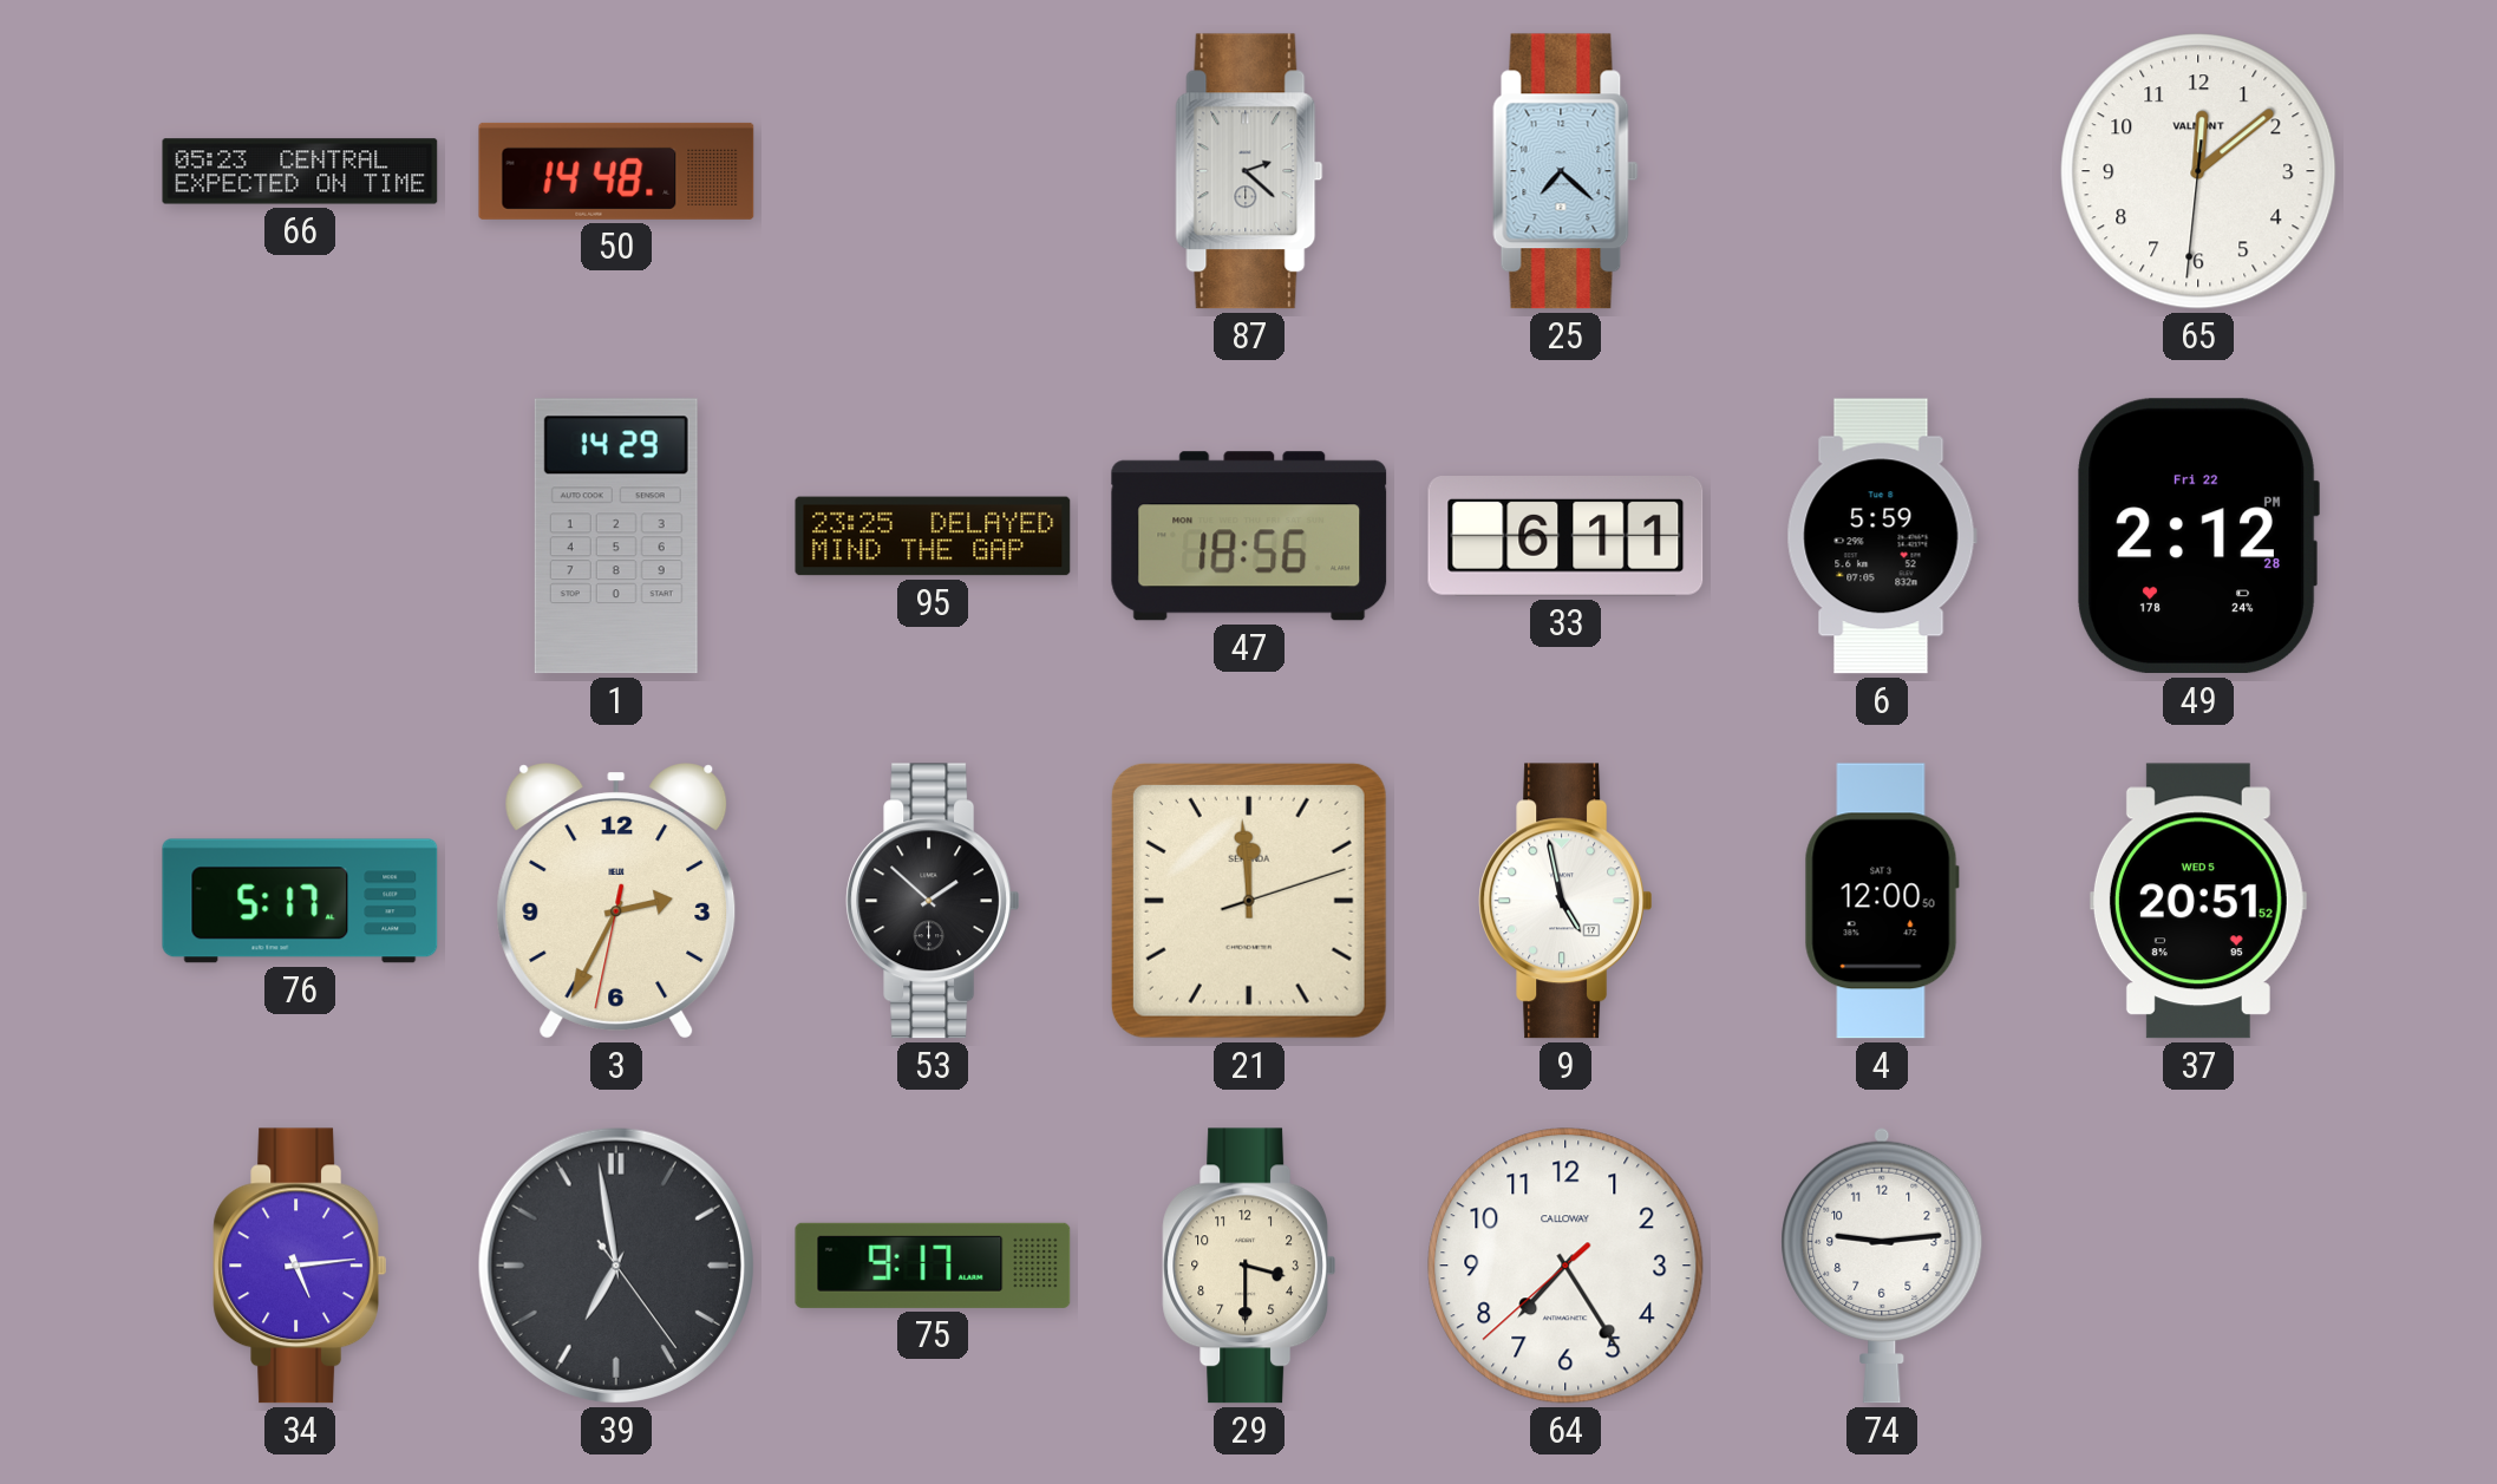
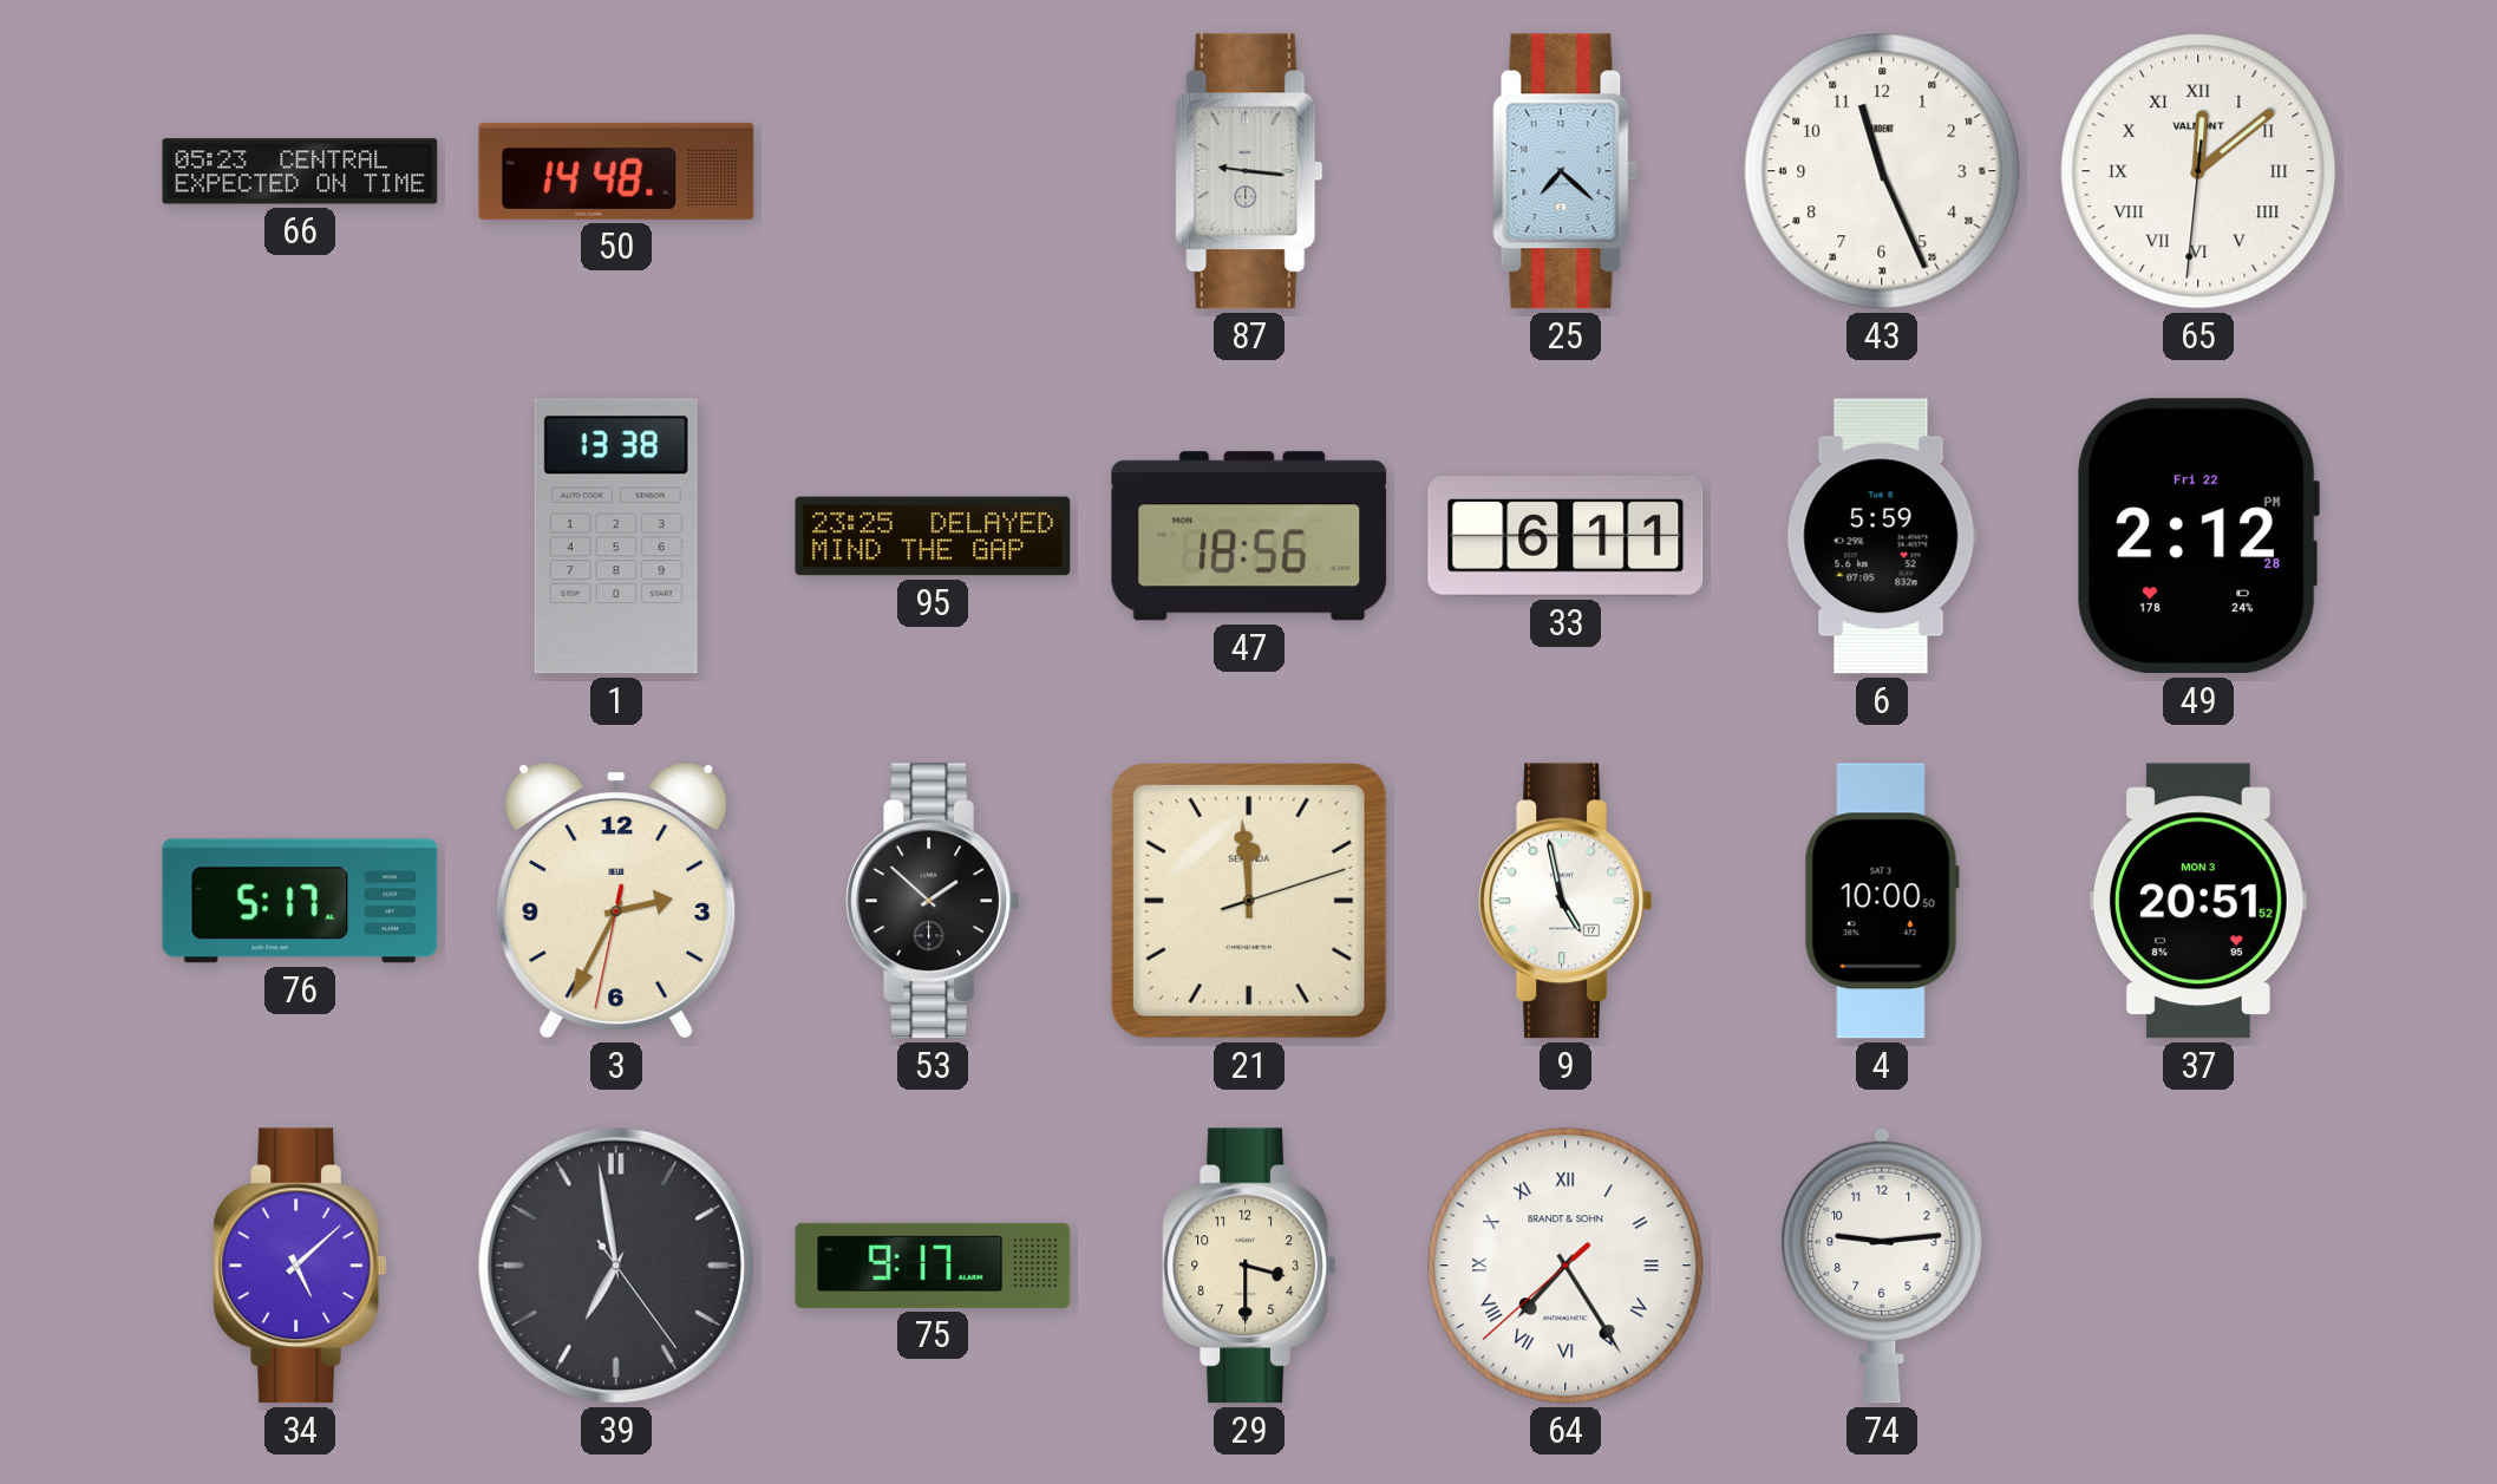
87: 2:22 -> 9:16
43: none -> 11:26
65 numerals: Arabic -> Roman
1: 14:29 -> 13:38
4: 12:00 -> 10:00
37 date: WED 5 -> MON 3
34: 5:14 -> 5:08
64 numerals: Arabic -> Roman
64 brand: CALLOWAY -> BRANDT & SOHN
